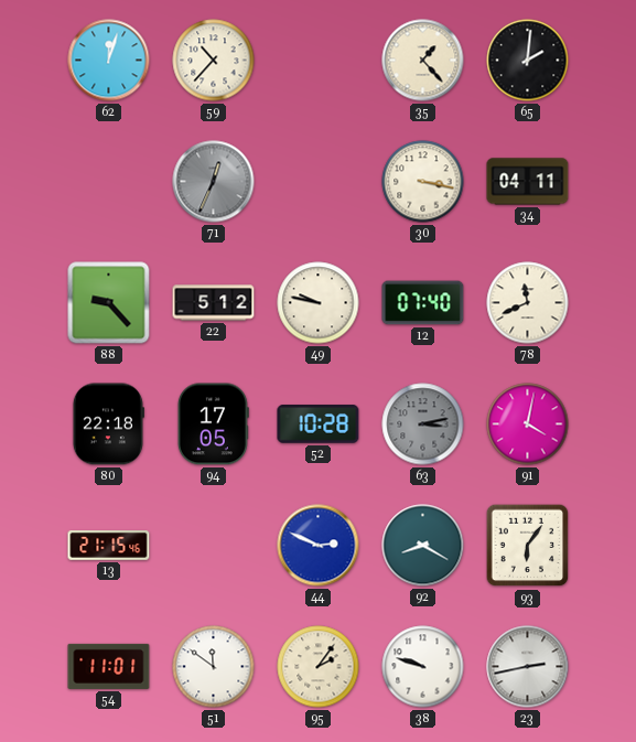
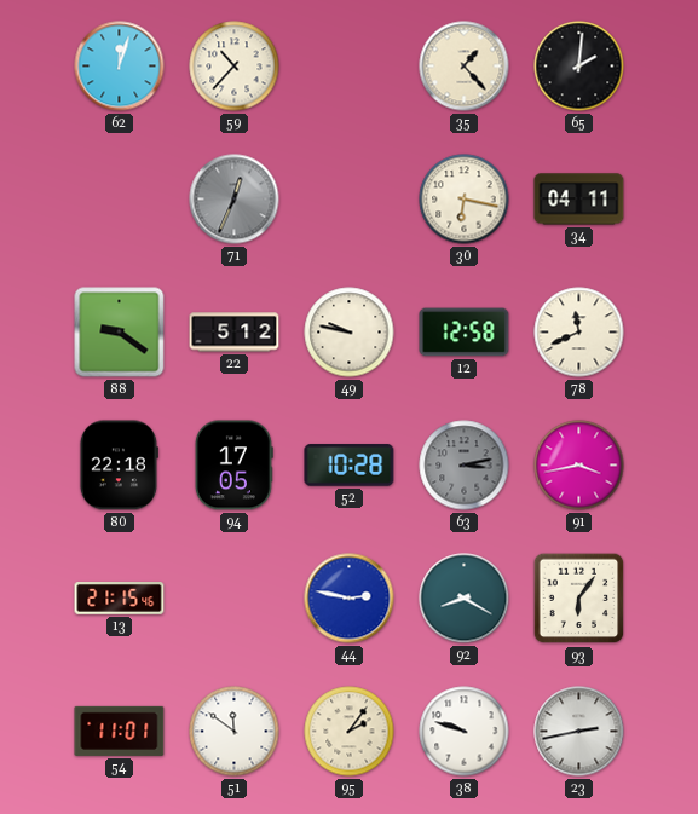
30: 3:17 -> 6:17
88: 9:23 -> 9:21
12: 07:40 -> 12:58
91: 4:02 -> 3:43
44: 2:49 -> 2:47
